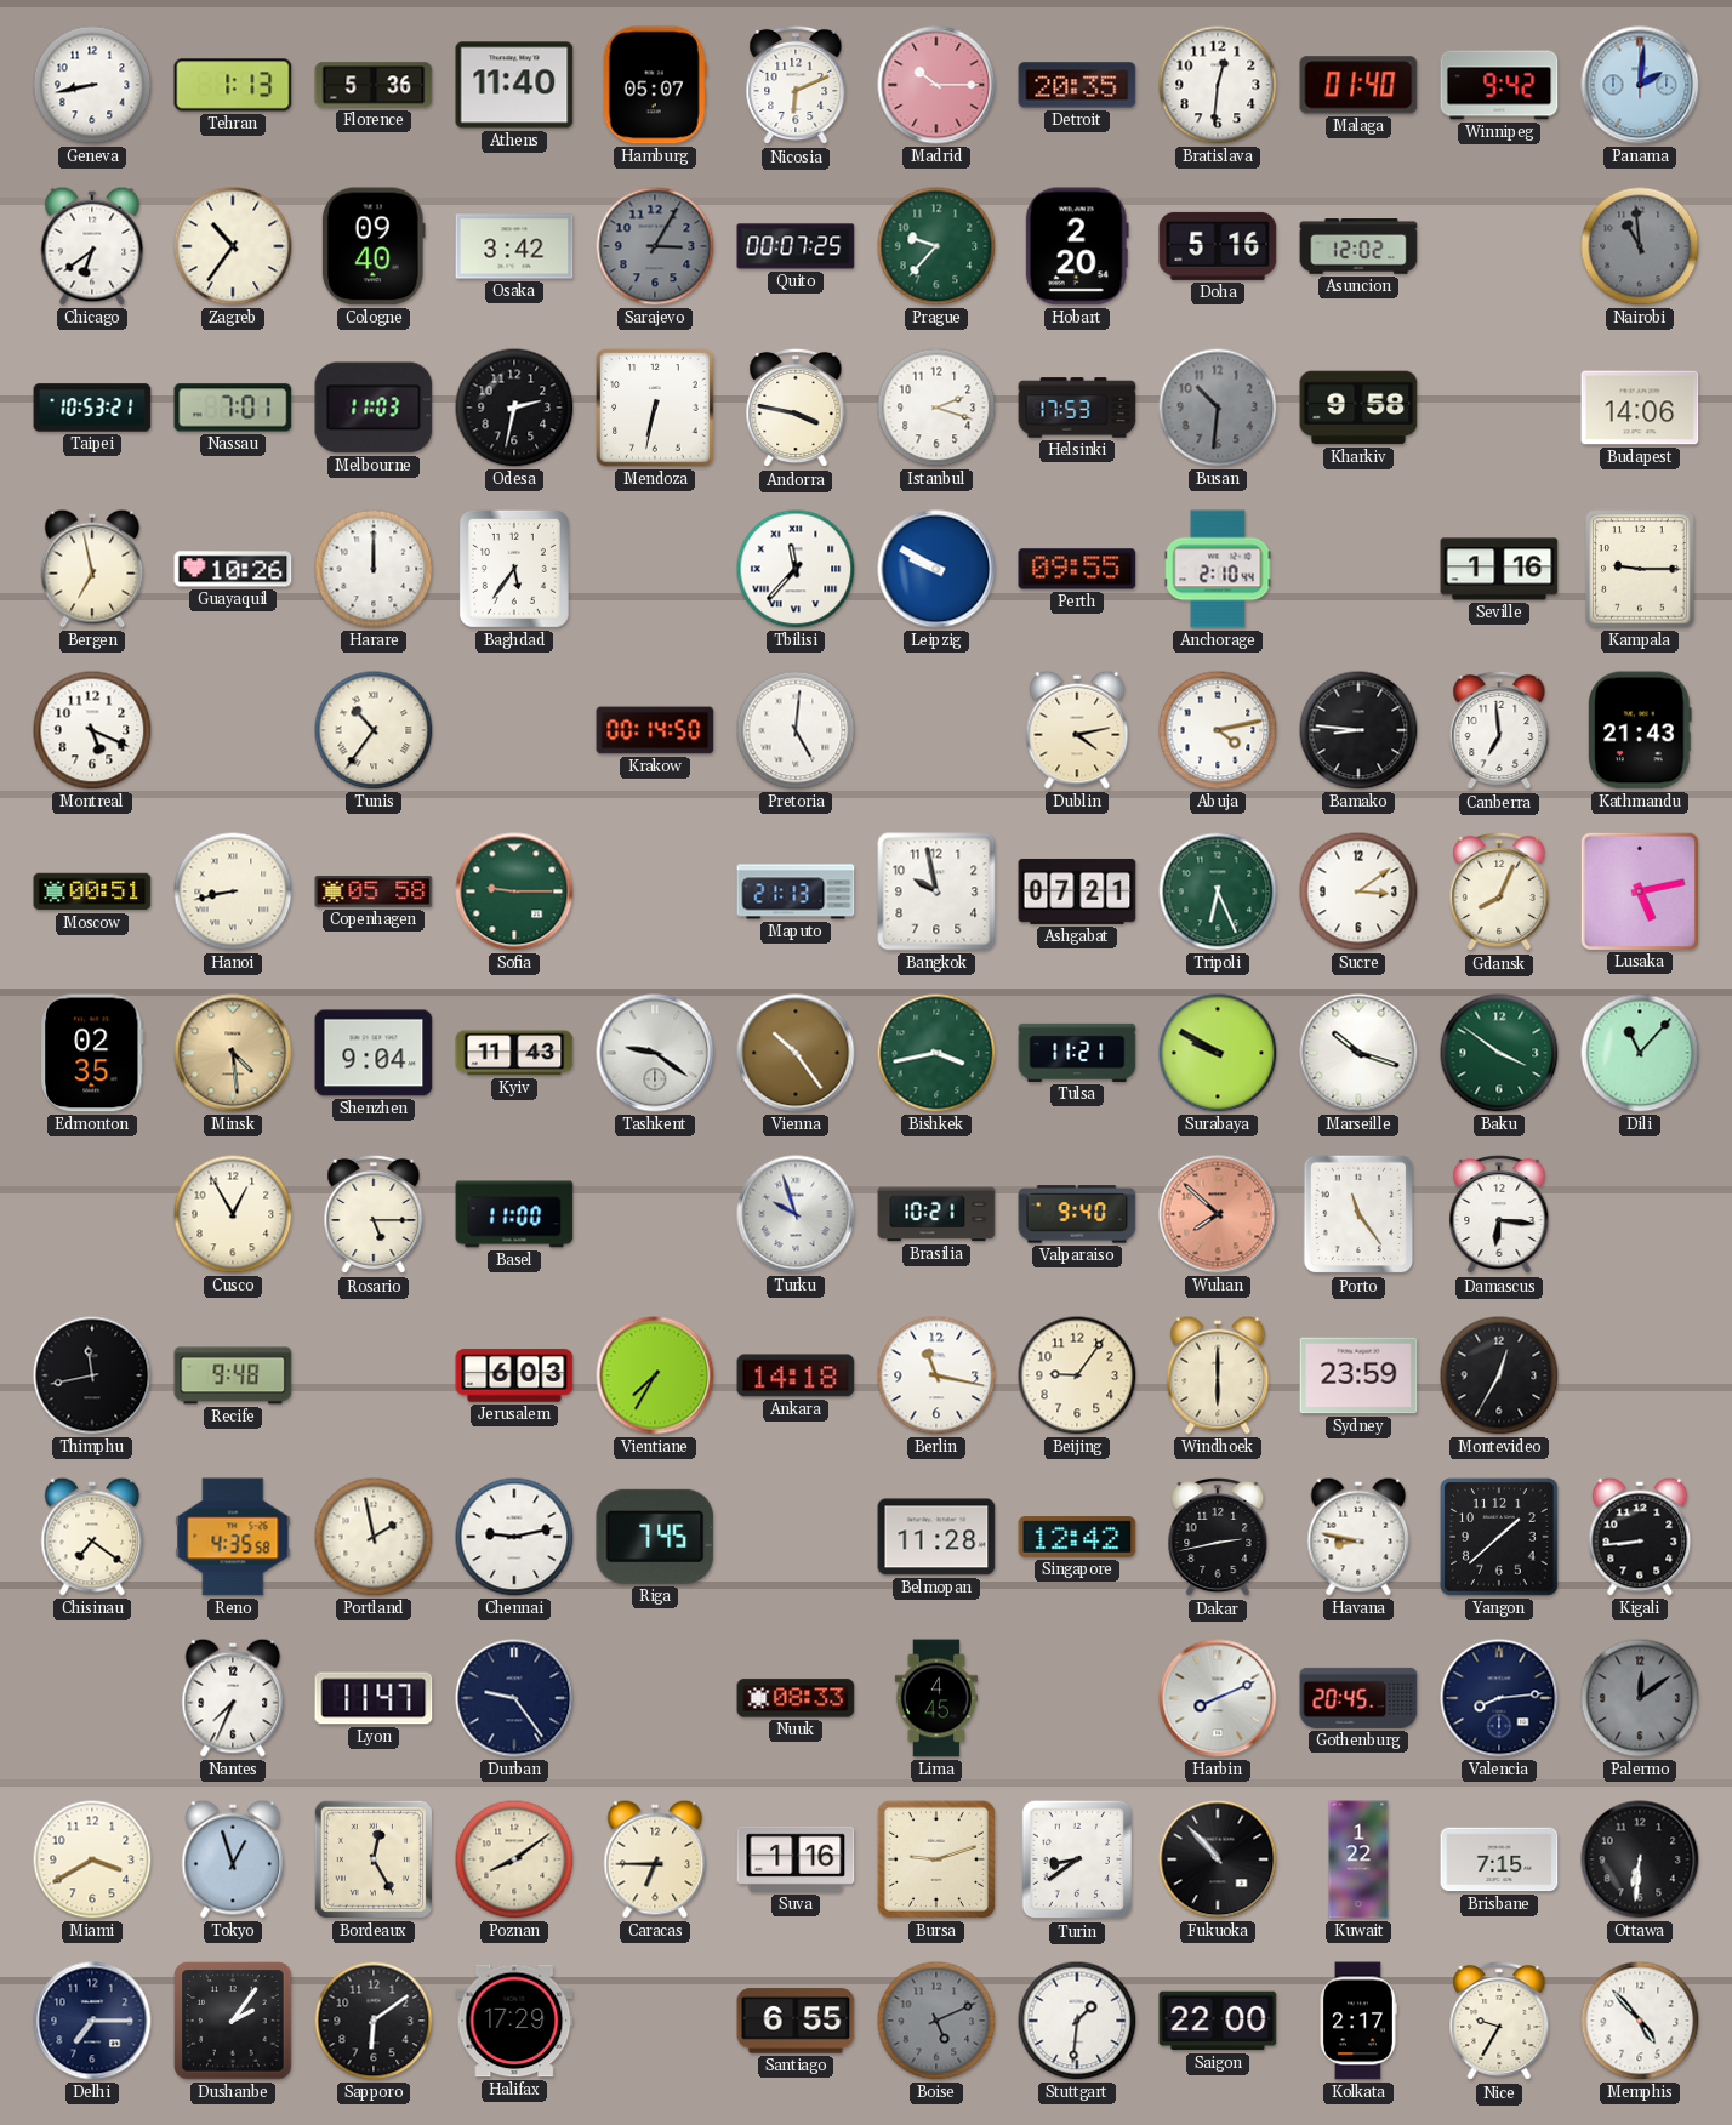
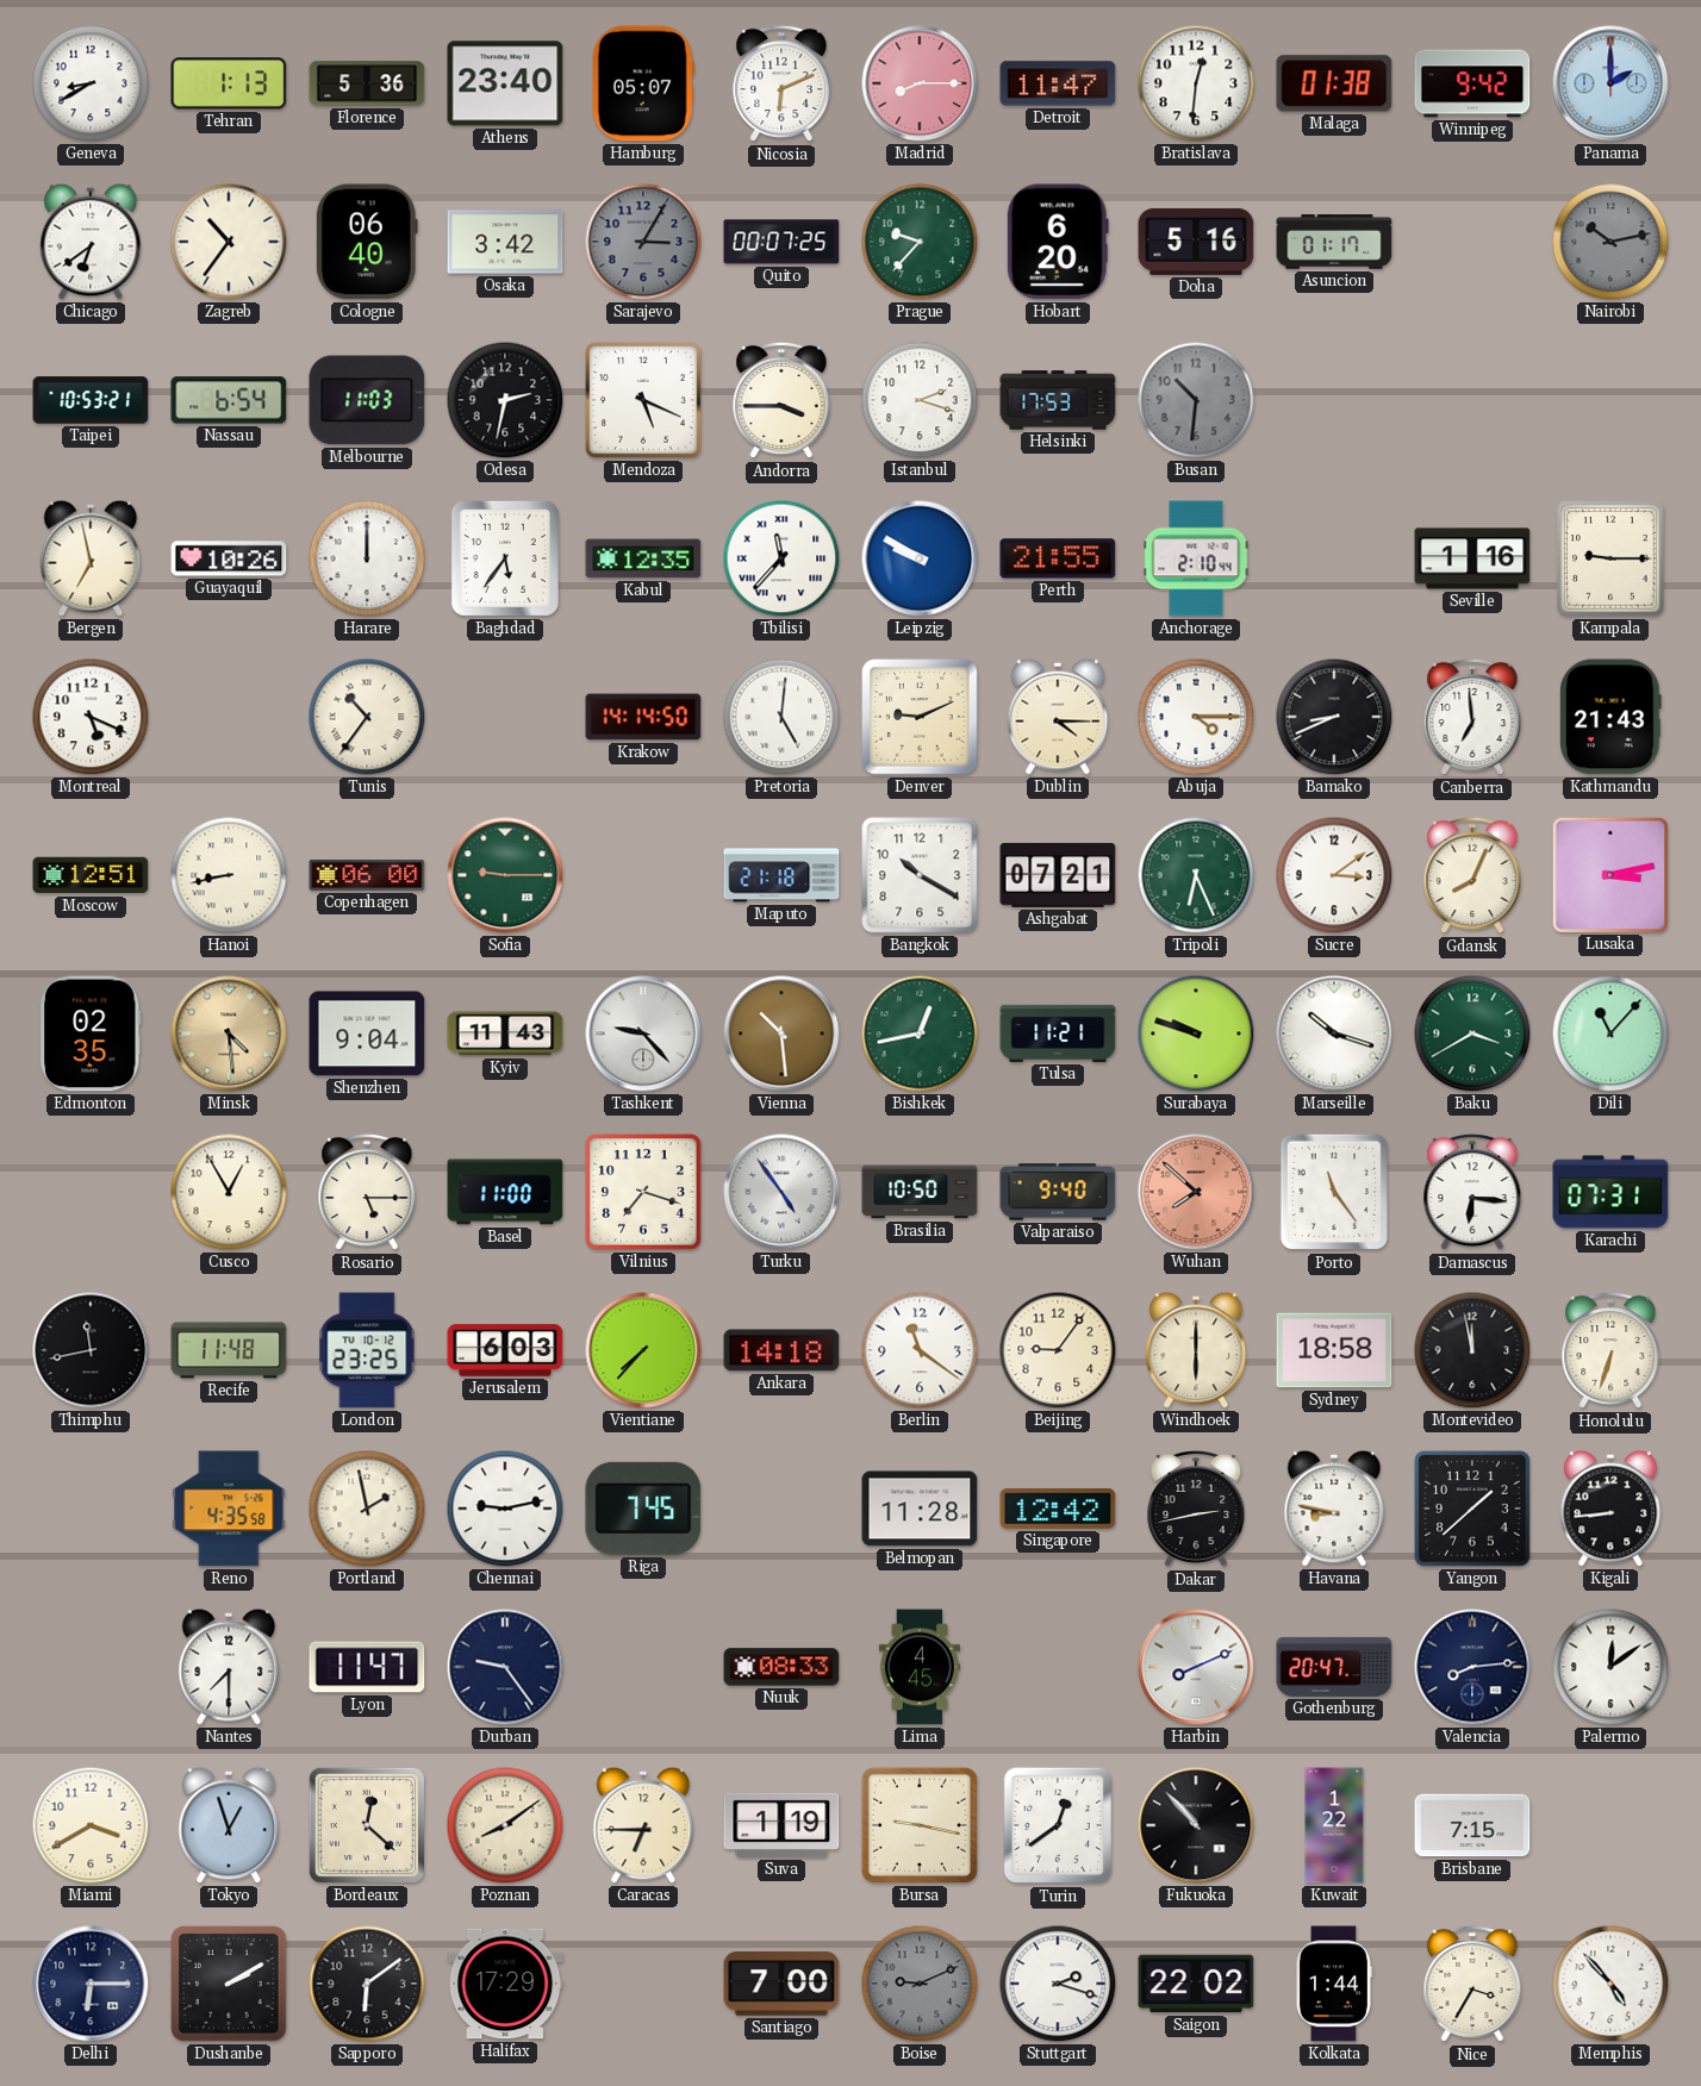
Geneva: 8:43 -> 8:40
Athens: 11:40 -> 23:40
Madrid: 10:15 -> 8:15
Detroit: 20:35 -> 11:47
Malaga: 01:40 -> 01:38
Panama: 2:01 -> 2:00
Cologne: 09:40 -> 06:40
Hobart: 2:20 -> 6:20
Asuncion: 12:02 -> 01:17
Nairobi: 10:59 -> 10:13
Nassau: 7:01 -> 6:54
Mendoza: 6:32 -> 5:19
Andorra: 3:47 -> 3:45
Kharkiv: 9:58 -> none
Budapest: 14:06 -> none
Kabul: none -> 12:35
Perth: 09:55 -> 21:55
Krakow: 00:14 -> 14:14
Denver: none -> 9:11
Dublin: 4:13 -> 4:15
Abuja: 4:13 -> 4:15
Bamako: 8:46 -> 8:41
Moscow: 00:51 -> 12:51
Copenhagen: 05:58 -> 06:00
Maputo: 21:13 -> 21:18
Bangkok: 9:58 -> 10:20
Lusaka: 5:13 -> 3:13
Tashkent: 9:21 -> 9:23
Vienna: 10:24 -> 10:29
Bishkek: 3:43 -> 12:43
Surabaya: 9:50 -> 9:48
Baku: 3:51 -> 3:40
Vilnius: none -> 7:18
Turku: 9:57 -> 4:54
Brasilia: 10:21 -> 10:50
Karachi: none -> 07:31
Recife: 9:48 -> 11:48
London: none -> 23:25
Vientiane: 7:35 -> 7:37
Berlin: 11:17 -> 11:21
Sydney: 23:59 -> 18:58
Montevideo: 12:35 -> 11:58
Honolulu: none -> 6:33
Chisinau: 7:21 -> none
Nantes: 7:34 -> 7:30
Gothenburg: 20:45 -> 20:47
Palermo dial: grey -> white
Bordeaux: 12:25 -> 12:22
Suva: 1:16 -> 1:19
Bursa: 9:12 -> 9:17
Turin: 8:39 -> 12:39
Ottawa: 6:31 -> none
Delhi: 7:15 -> 6:15
Dushanbe: 2:06 -> 2:10
Santiago: 6:55 -> 7:00
Boise: 5:11 -> 9:11
Stuttgart: 1:31 -> 2:18
Saigon: 22:00 -> 22:02
Kolkata: 2:17 -> 1:44
Nice: 9:35 -> 3:35
